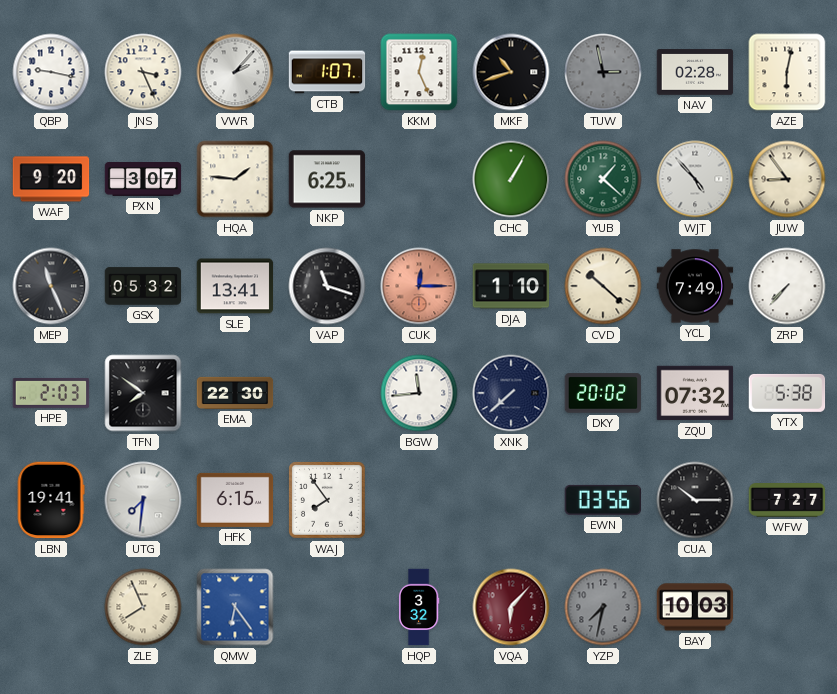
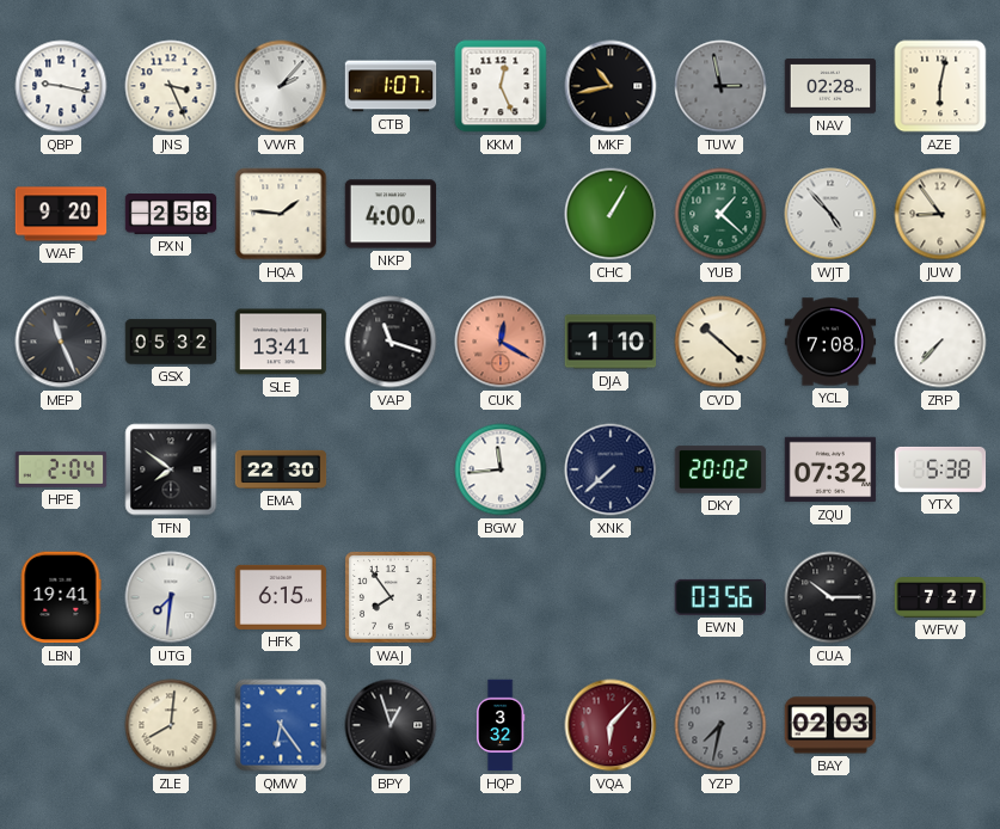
MKF: 10:42 -> 10:43
PXN: 3:07 -> 2:58
NKP: 6:25 -> 4:00
CUK: 12:15 -> 12:20
YCL: 7:49 -> 7:08
HPE: 2:03 -> 2:04
ZLE: 7:56 -> 8:01
BPY: none -> 12:57
BAY: 10:03 -> 02:03
